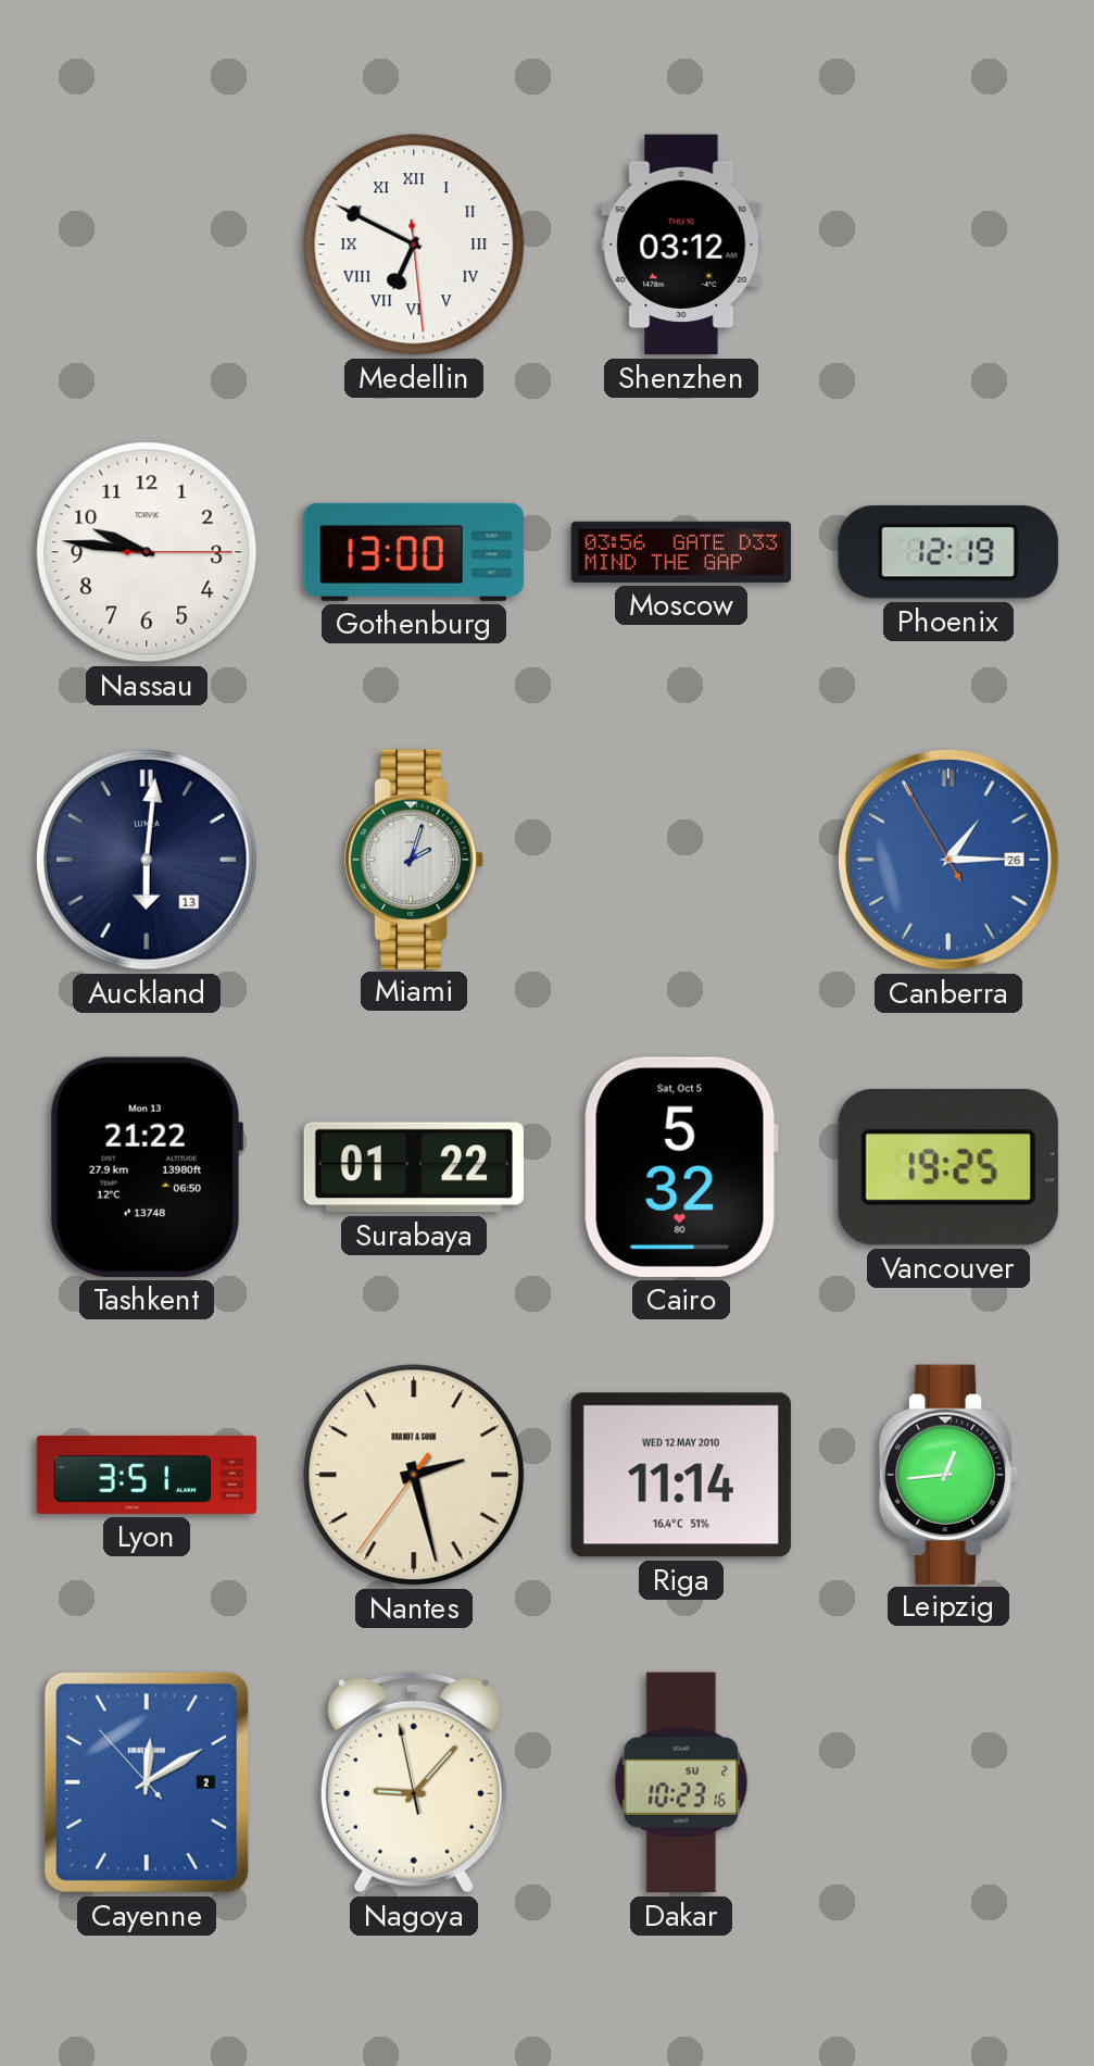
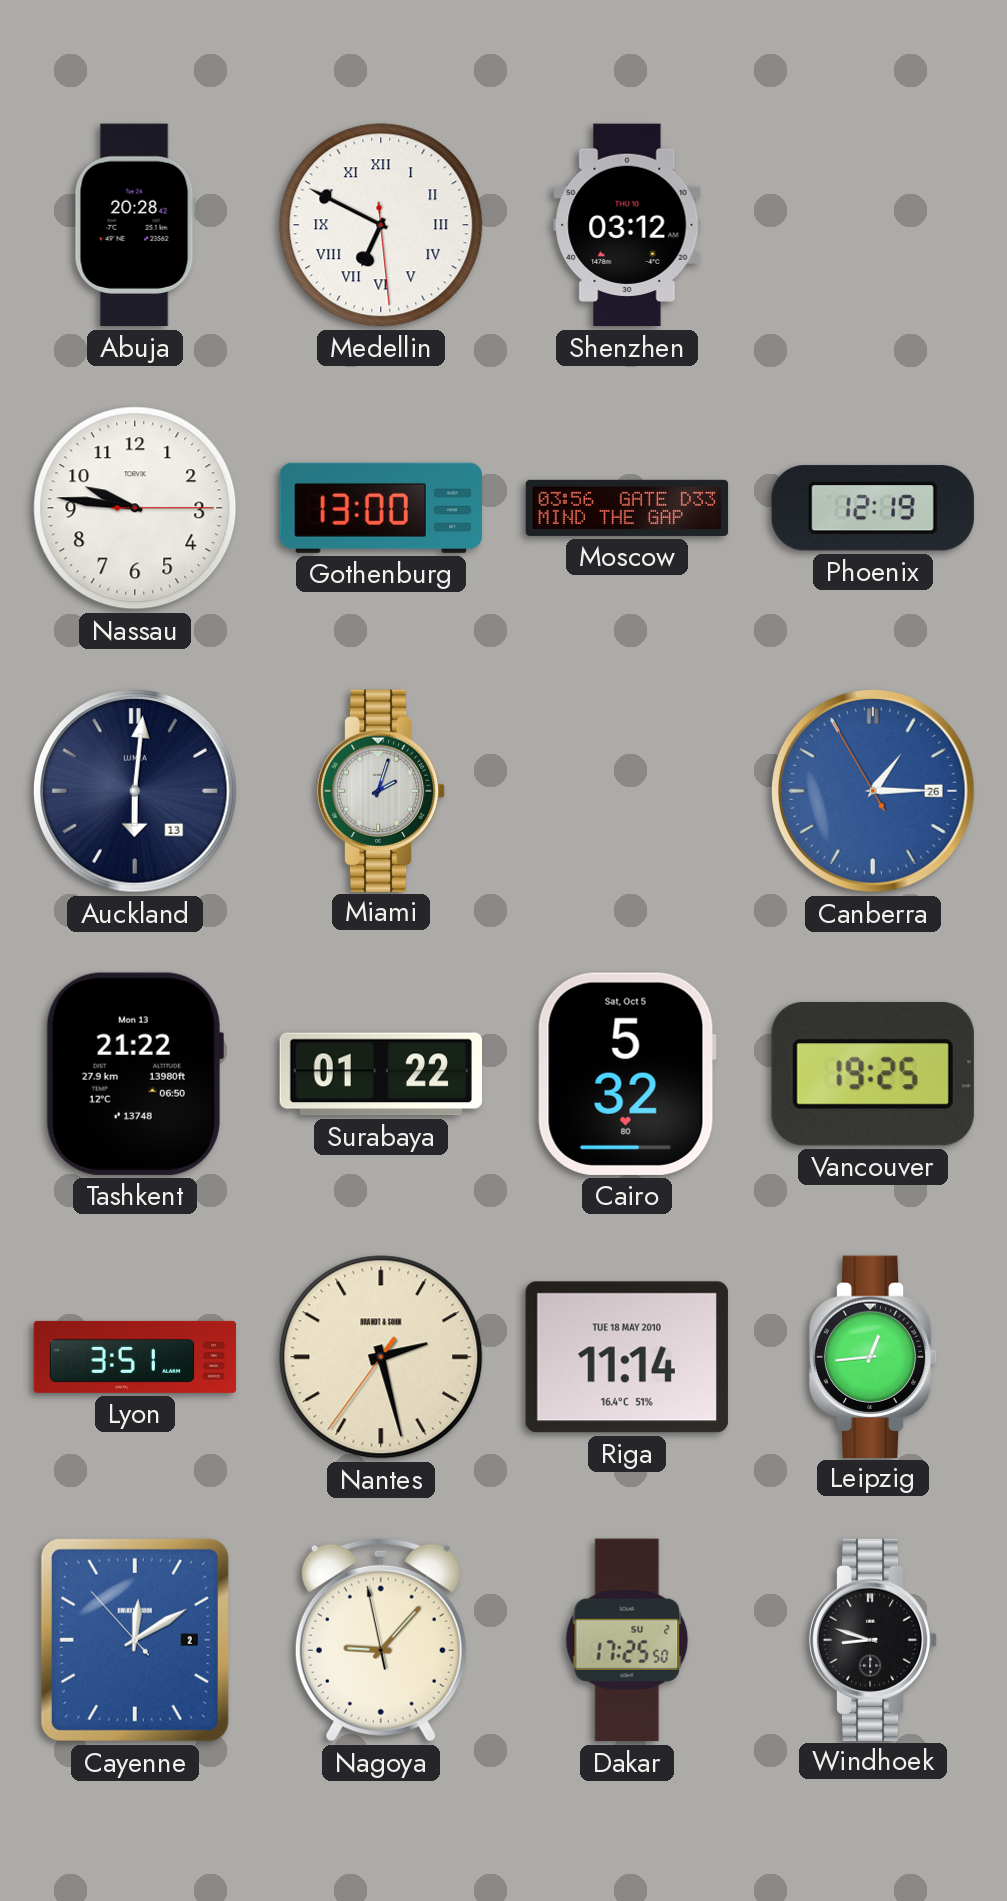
Abuja: none -> 20:28
Riga date: WED 12 MAY 2010 -> TUE 18 MAY 2010
Dakar: 10:23 -> 17:25
Windhoek: none -> 8:48
